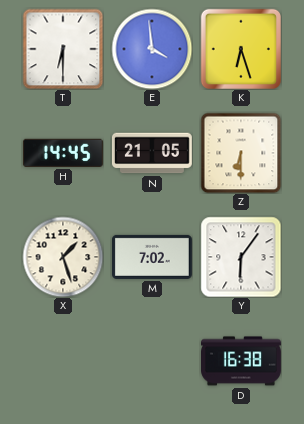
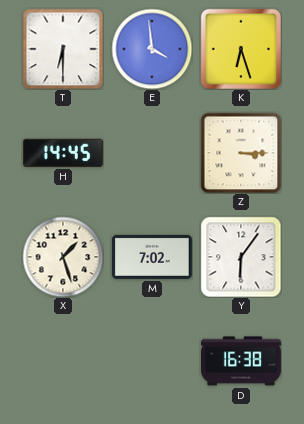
N: 21:05 -> none
Z: 6:30 -> 3:15
